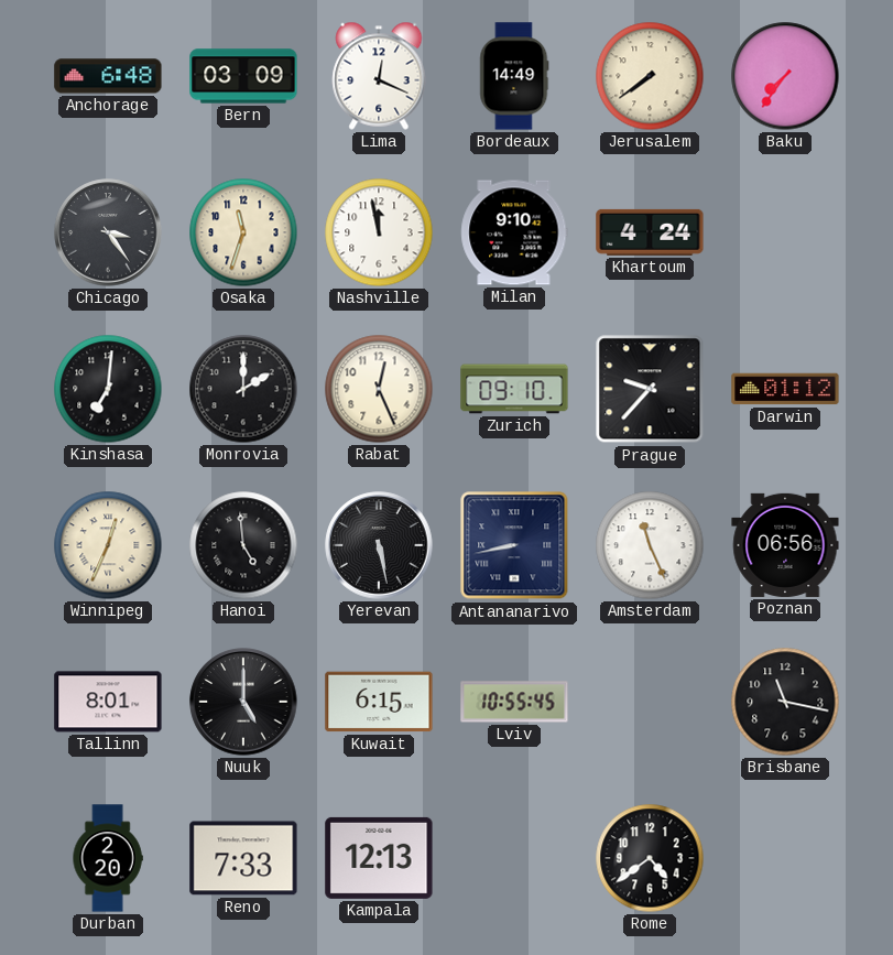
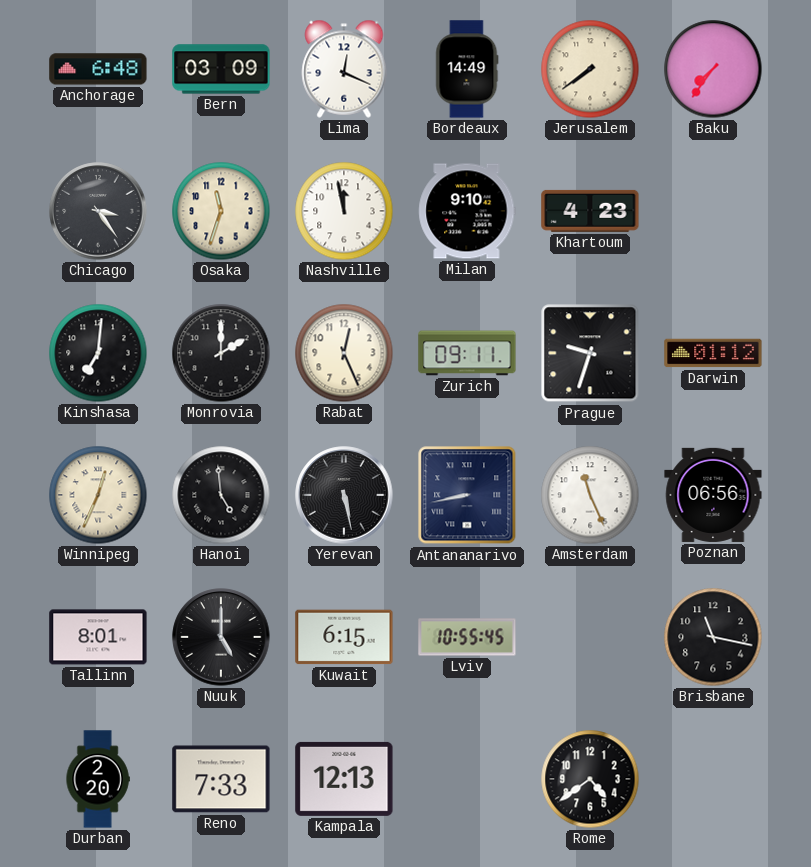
Khartoum: 4:24 -> 4:23
Zurich: 09:10 -> 09:11
Prague: 9:37 -> 9:33
